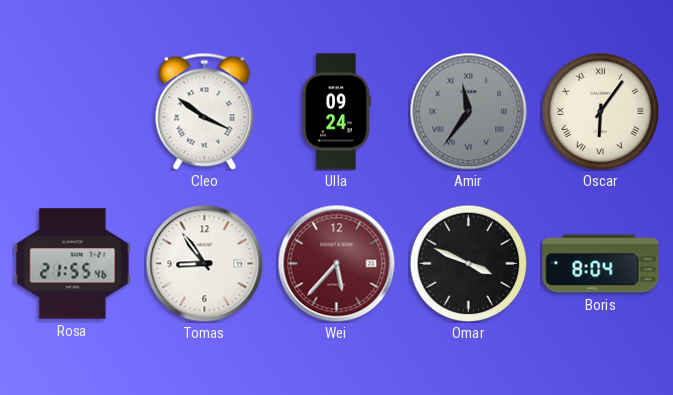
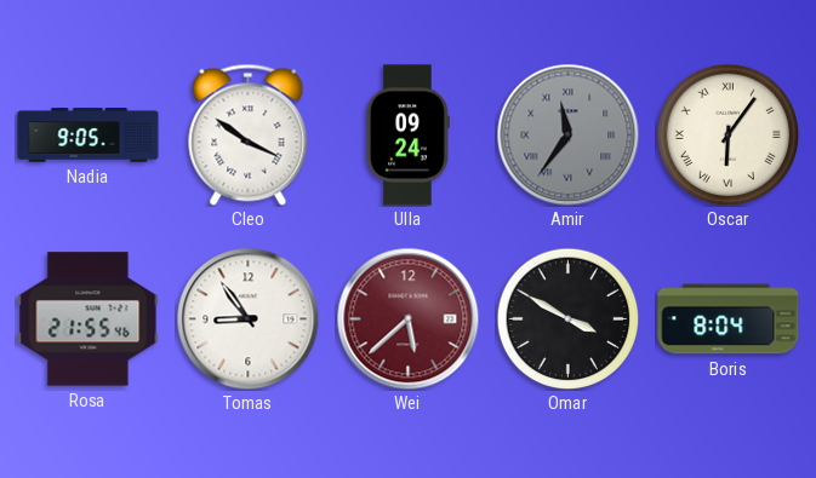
Nadia: none -> 9:05
Wei: 5:37 -> 5:38
Omar: 3:49 -> 3:50
